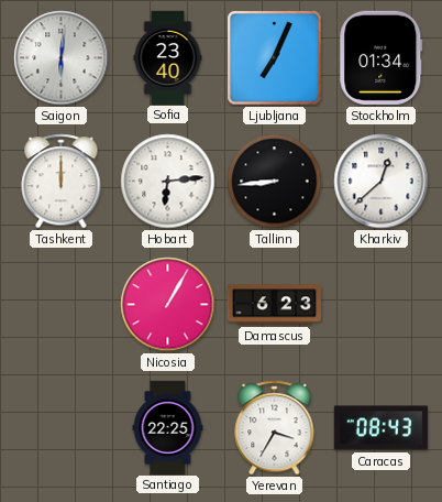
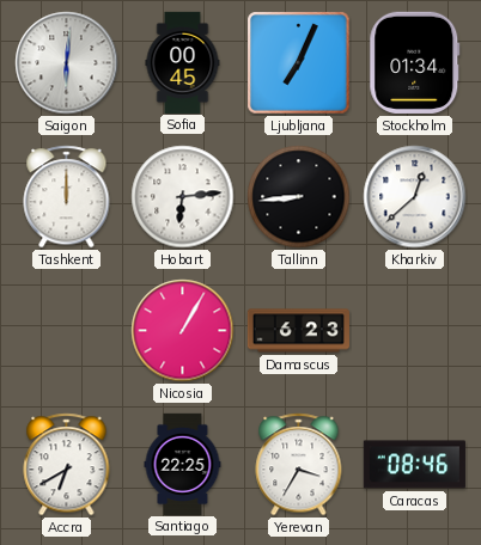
Sofia: 23:40 -> 00:45
Accra: none -> 6:40
Caracas: 08:43 -> 08:46
